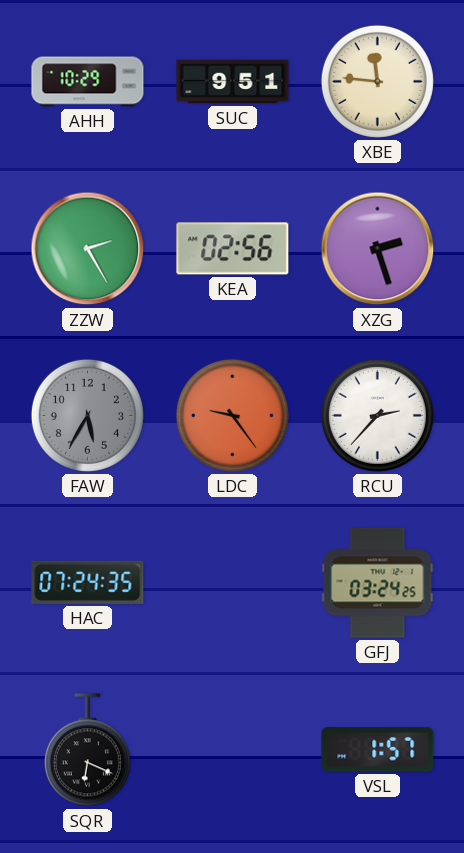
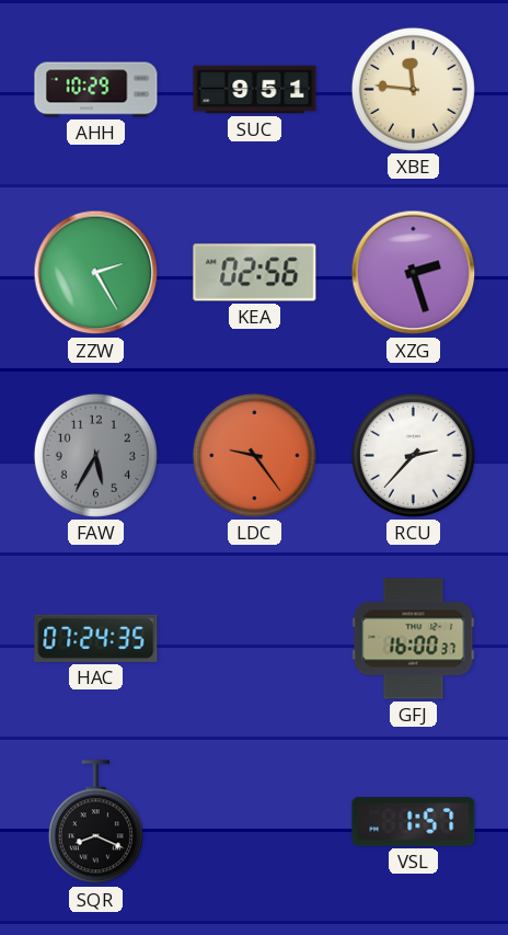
GFJ: 03:24 -> 16:00
SQR: 6:19 -> 8:19
